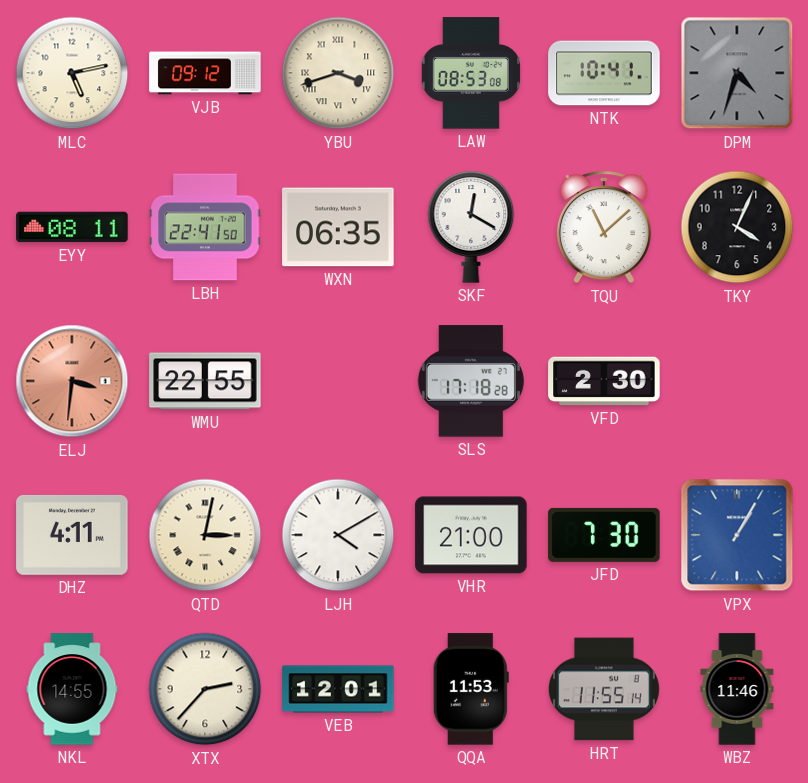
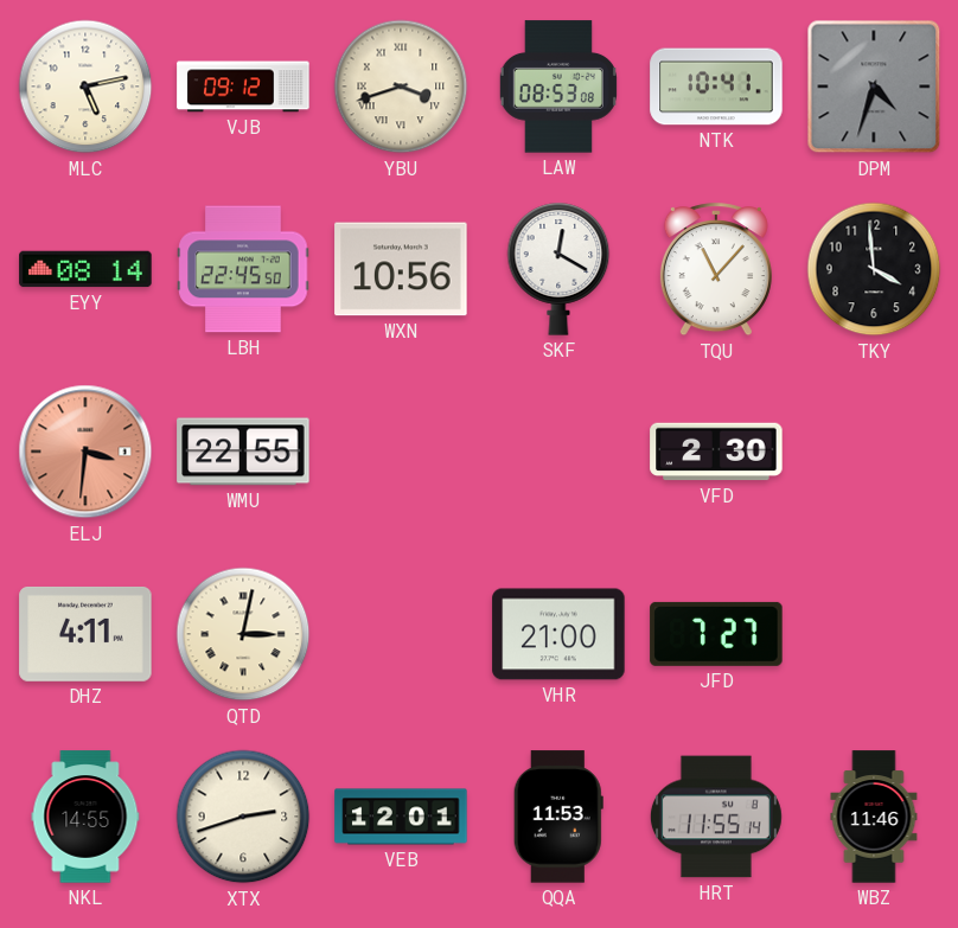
EYY: 08:11 -> 08:14
LBH: 22:41 -> 22:45
WXN: 06:35 -> 10:56
TQU: 11:08 -> 11:07
TKY: 4:04 -> 3:59
SLS: 17:18 -> none
LJH: 4:10 -> none
JFD: 7:30 -> 7:27
VPX: 1:05 -> none
XTX: 2:37 -> 2:42
